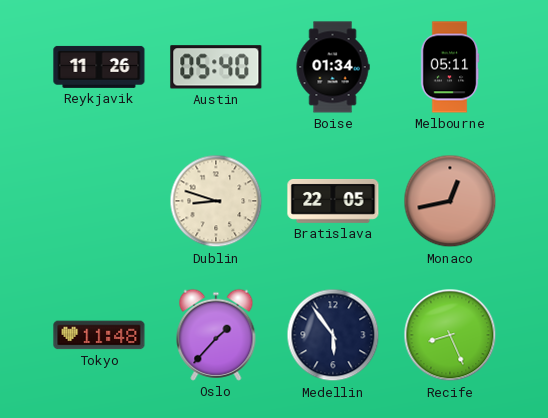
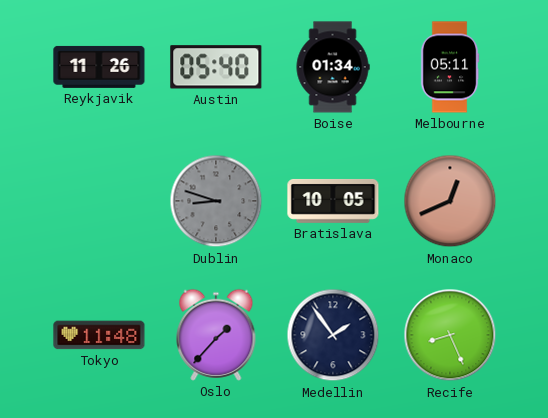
Dublin dial: cream -> grey
Bratislava: 22:05 -> 10:05
Monaco: 12:43 -> 12:41
Medellin: 5:54 -> 1:54
